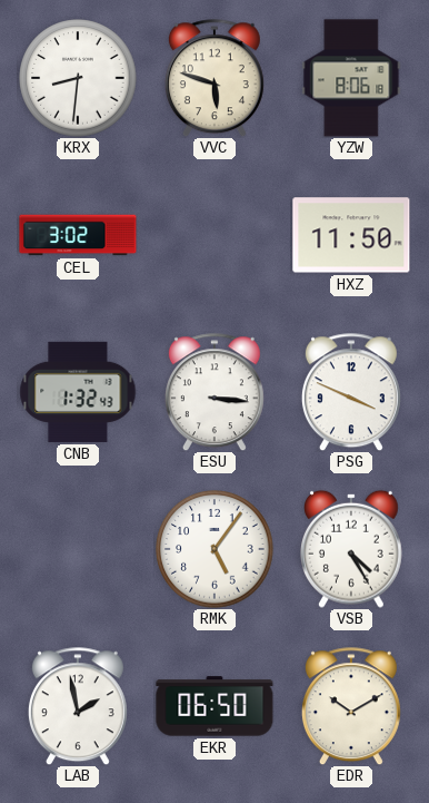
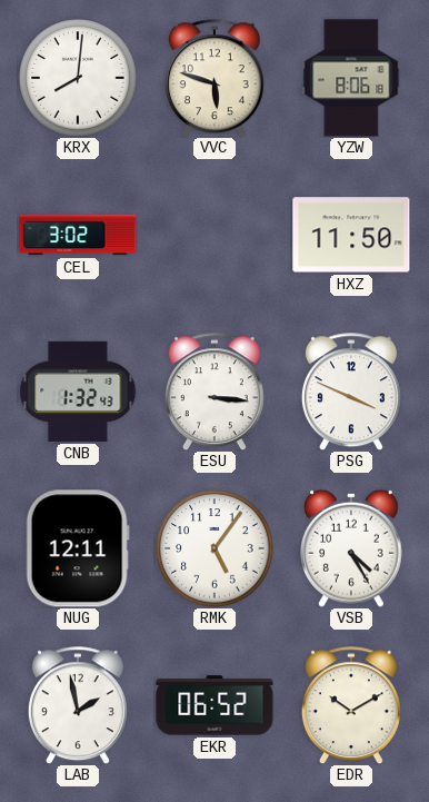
KRX: 8:31 -> 8:01
NUG: none -> 12:11
EKR: 06:50 -> 06:52
